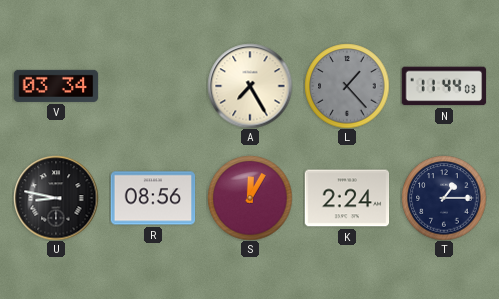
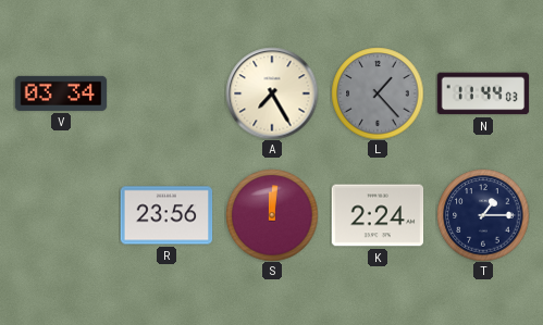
U: 8:47 -> none
R: 08:56 -> 23:56
S: 12:05 -> 12:01
